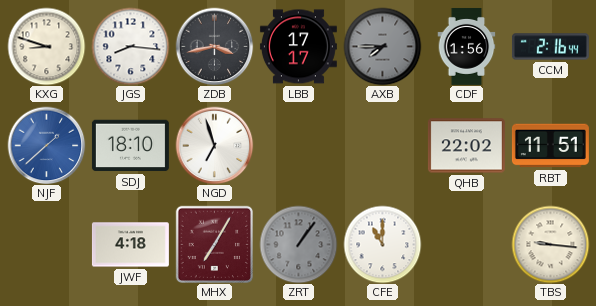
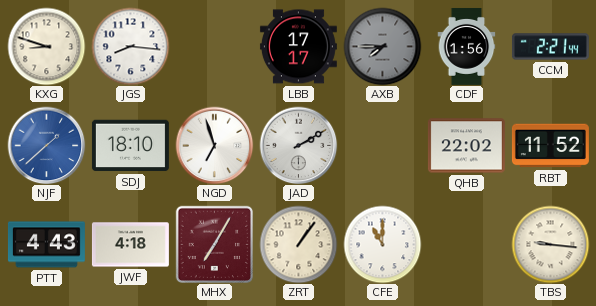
ZDB: 3:43 -> none
CCM: 2:16 -> 2:21
JAD: none -> 2:10
RBT: 11:51 -> 11:52
PTT: none -> 4:43
ZRT dial: grey -> cream
